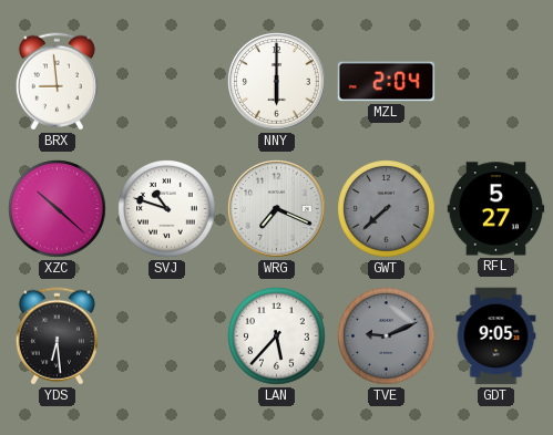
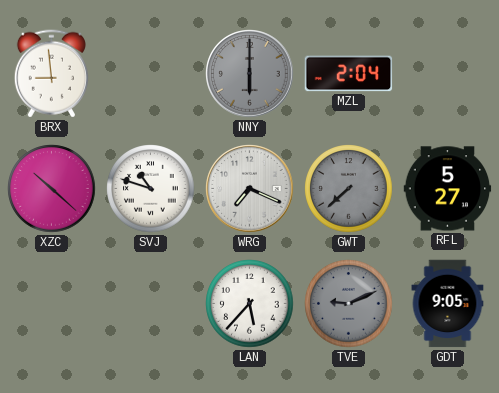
NNY dial: white -> grey
YDS: 6:29 -> none
